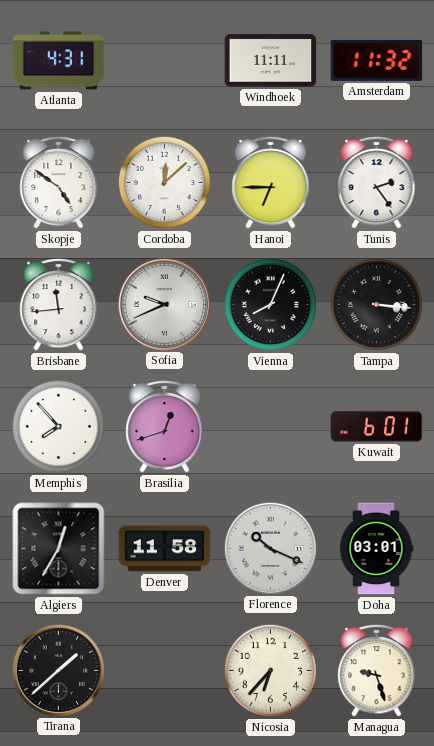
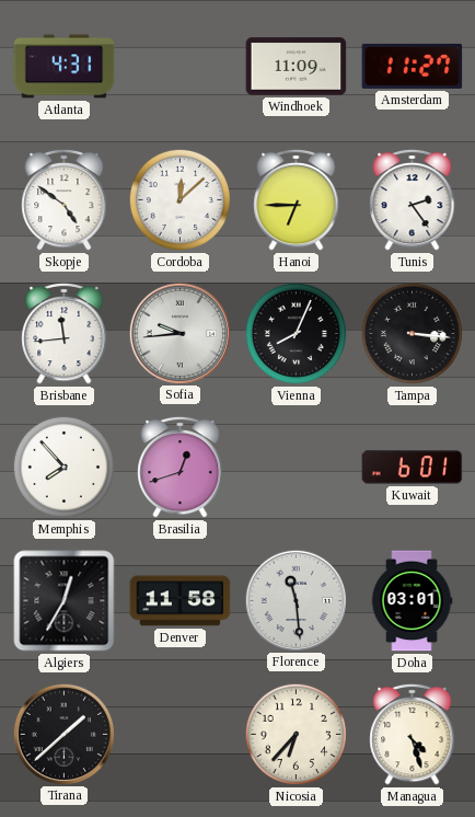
Windhoek: 11:11 -> 11:09
Amsterdam: 11:32 -> 11:27
Sofia: 9:41 -> 9:44
Florence: 10:19 -> 11:29
Managua: 9:27 -> 4:27
